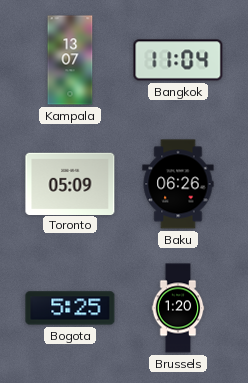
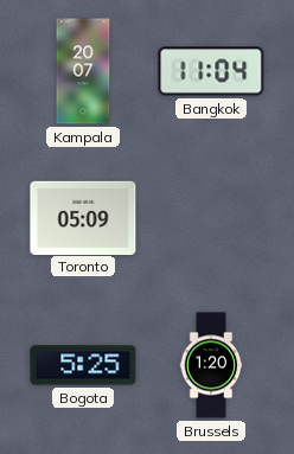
Kampala: 13:07 -> 20:07
Baku: 06:26 -> none
